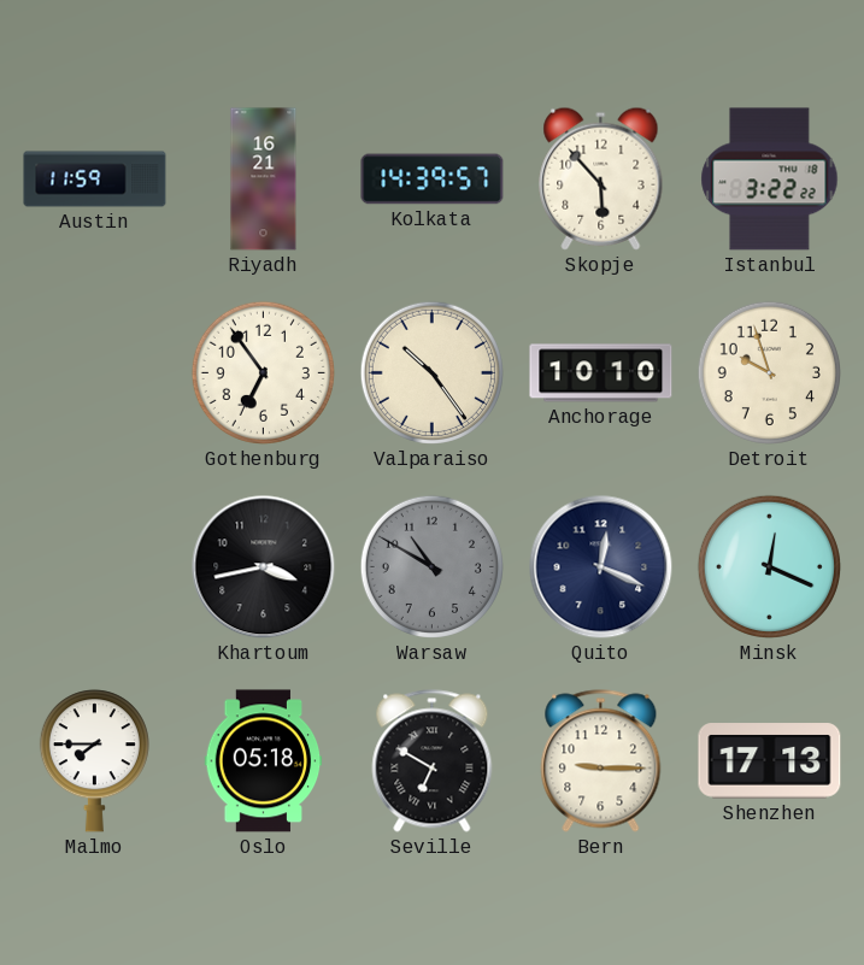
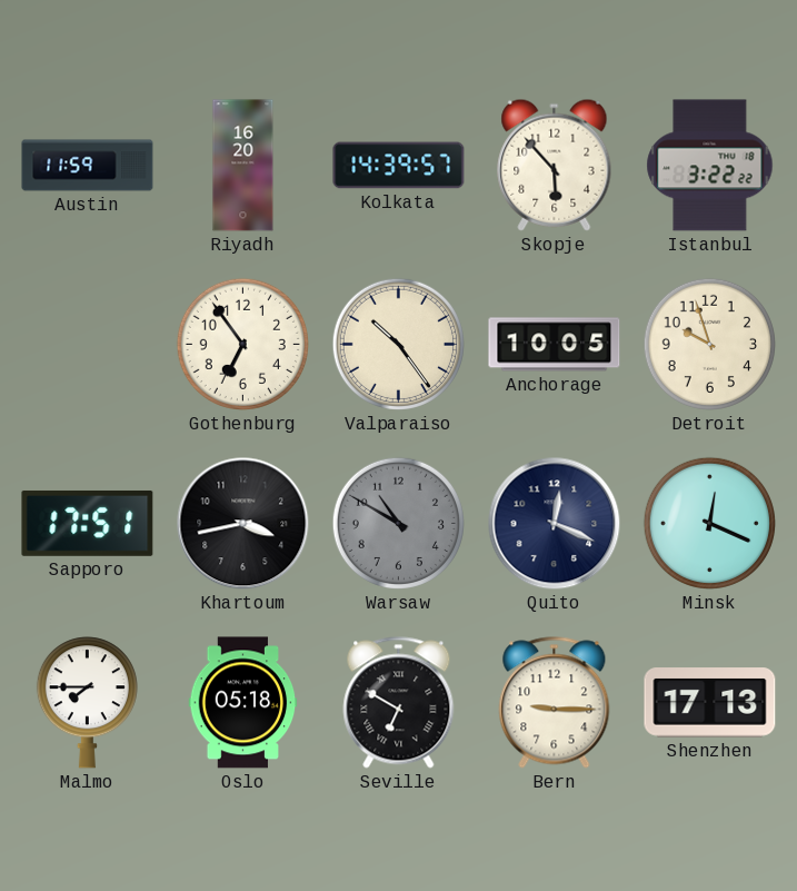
Riyadh: 16:21 -> 16:20
Anchorage: 10:10 -> 10:05
Sapporo: none -> 17:51
